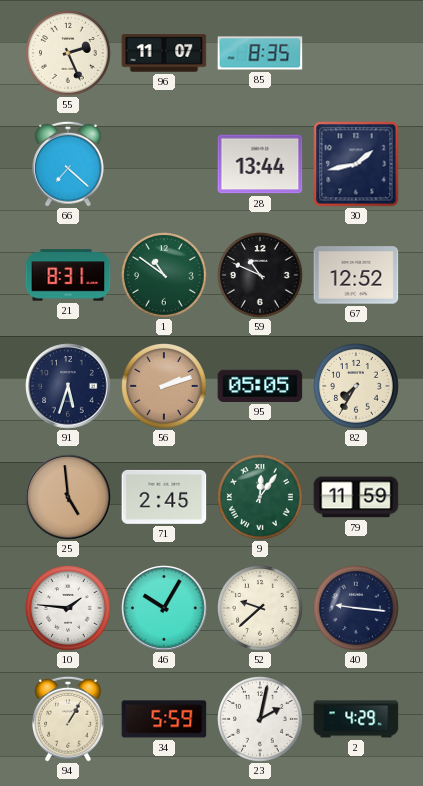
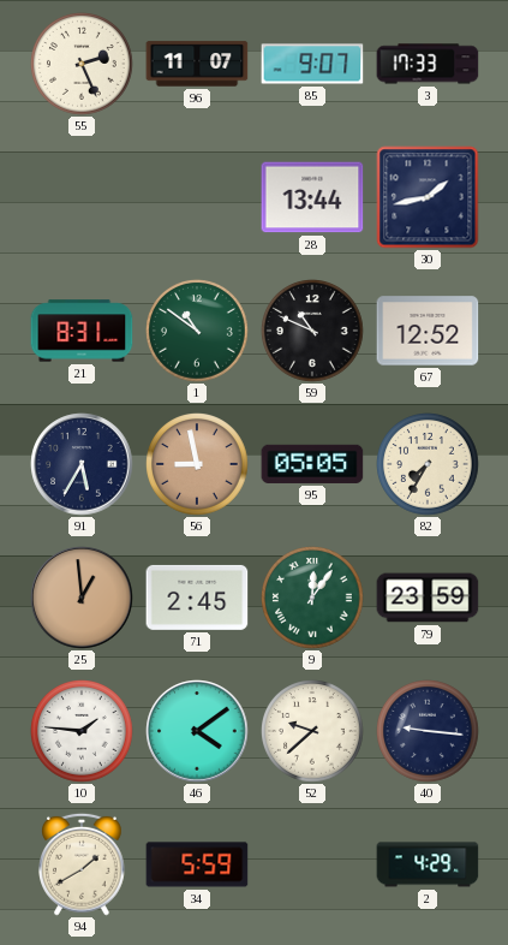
85: 8:35 -> 9:07
3: none -> 17:33
66: 7:22 -> none
91: 5:33 -> 5:35
56: 2:12 -> 8:58
25: 4:59 -> 12:59
79: 11:59 -> 23:59
46: 10:05 -> 4:09
94: 1:05 -> 1:40
23: 2:02 -> none
